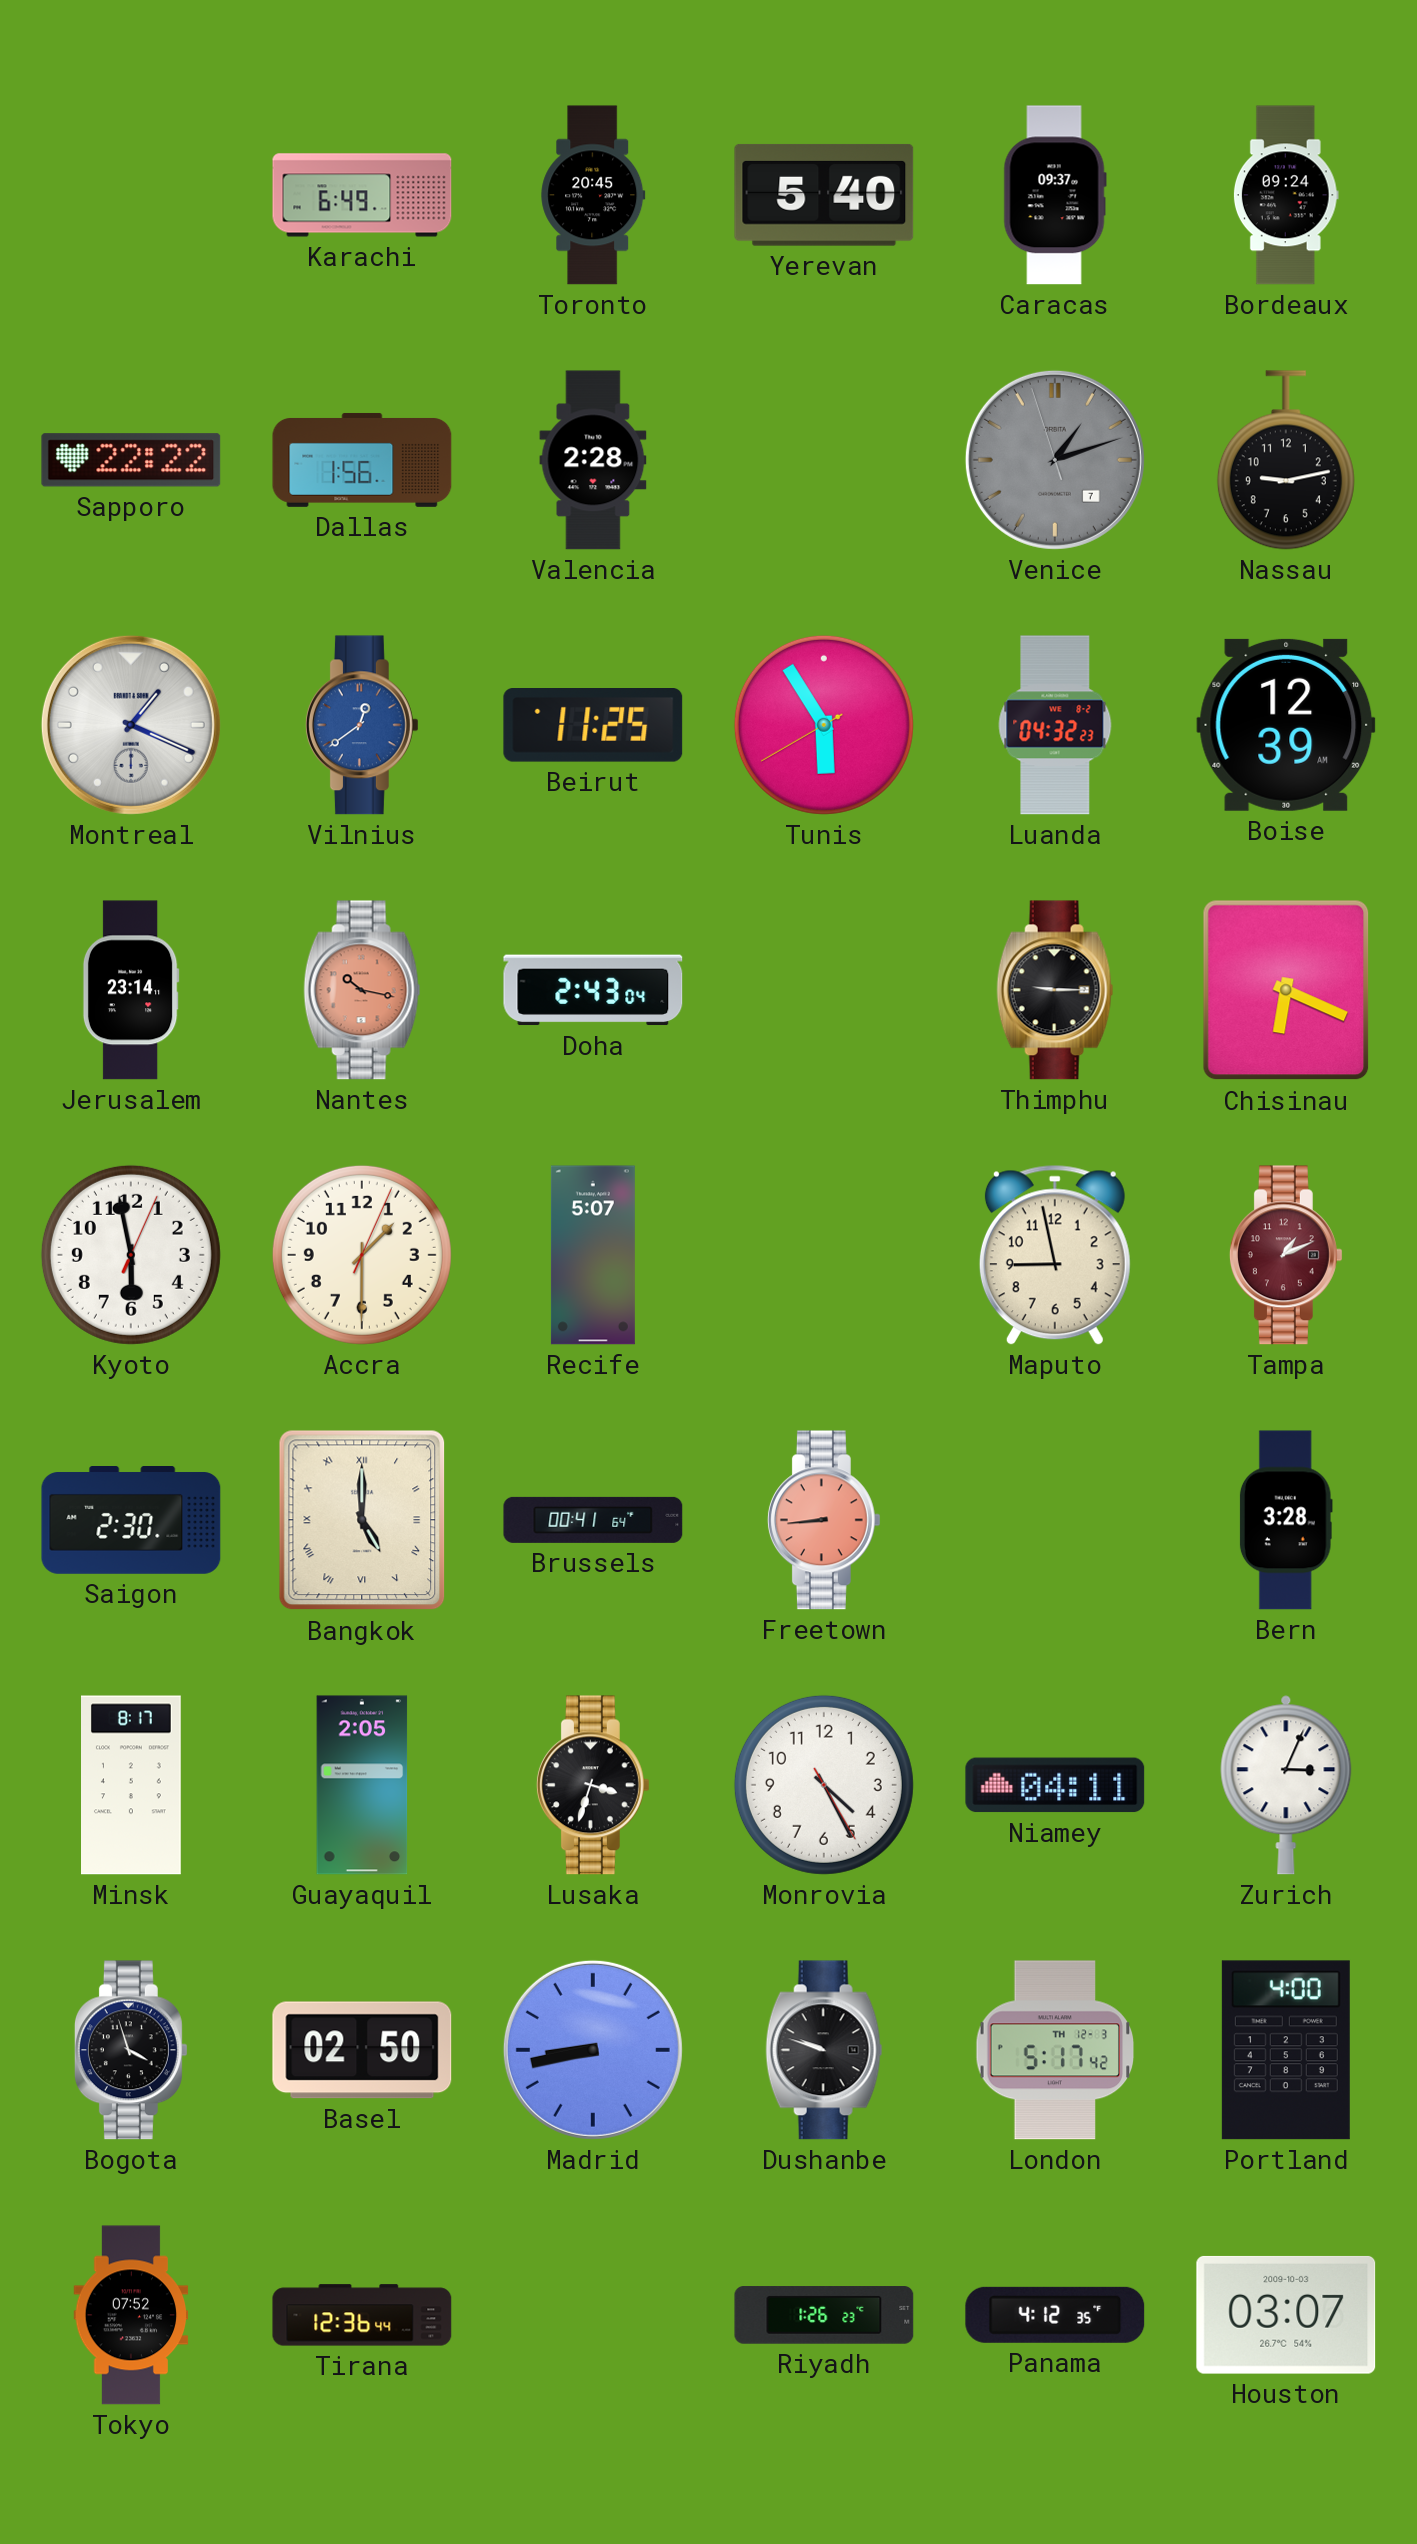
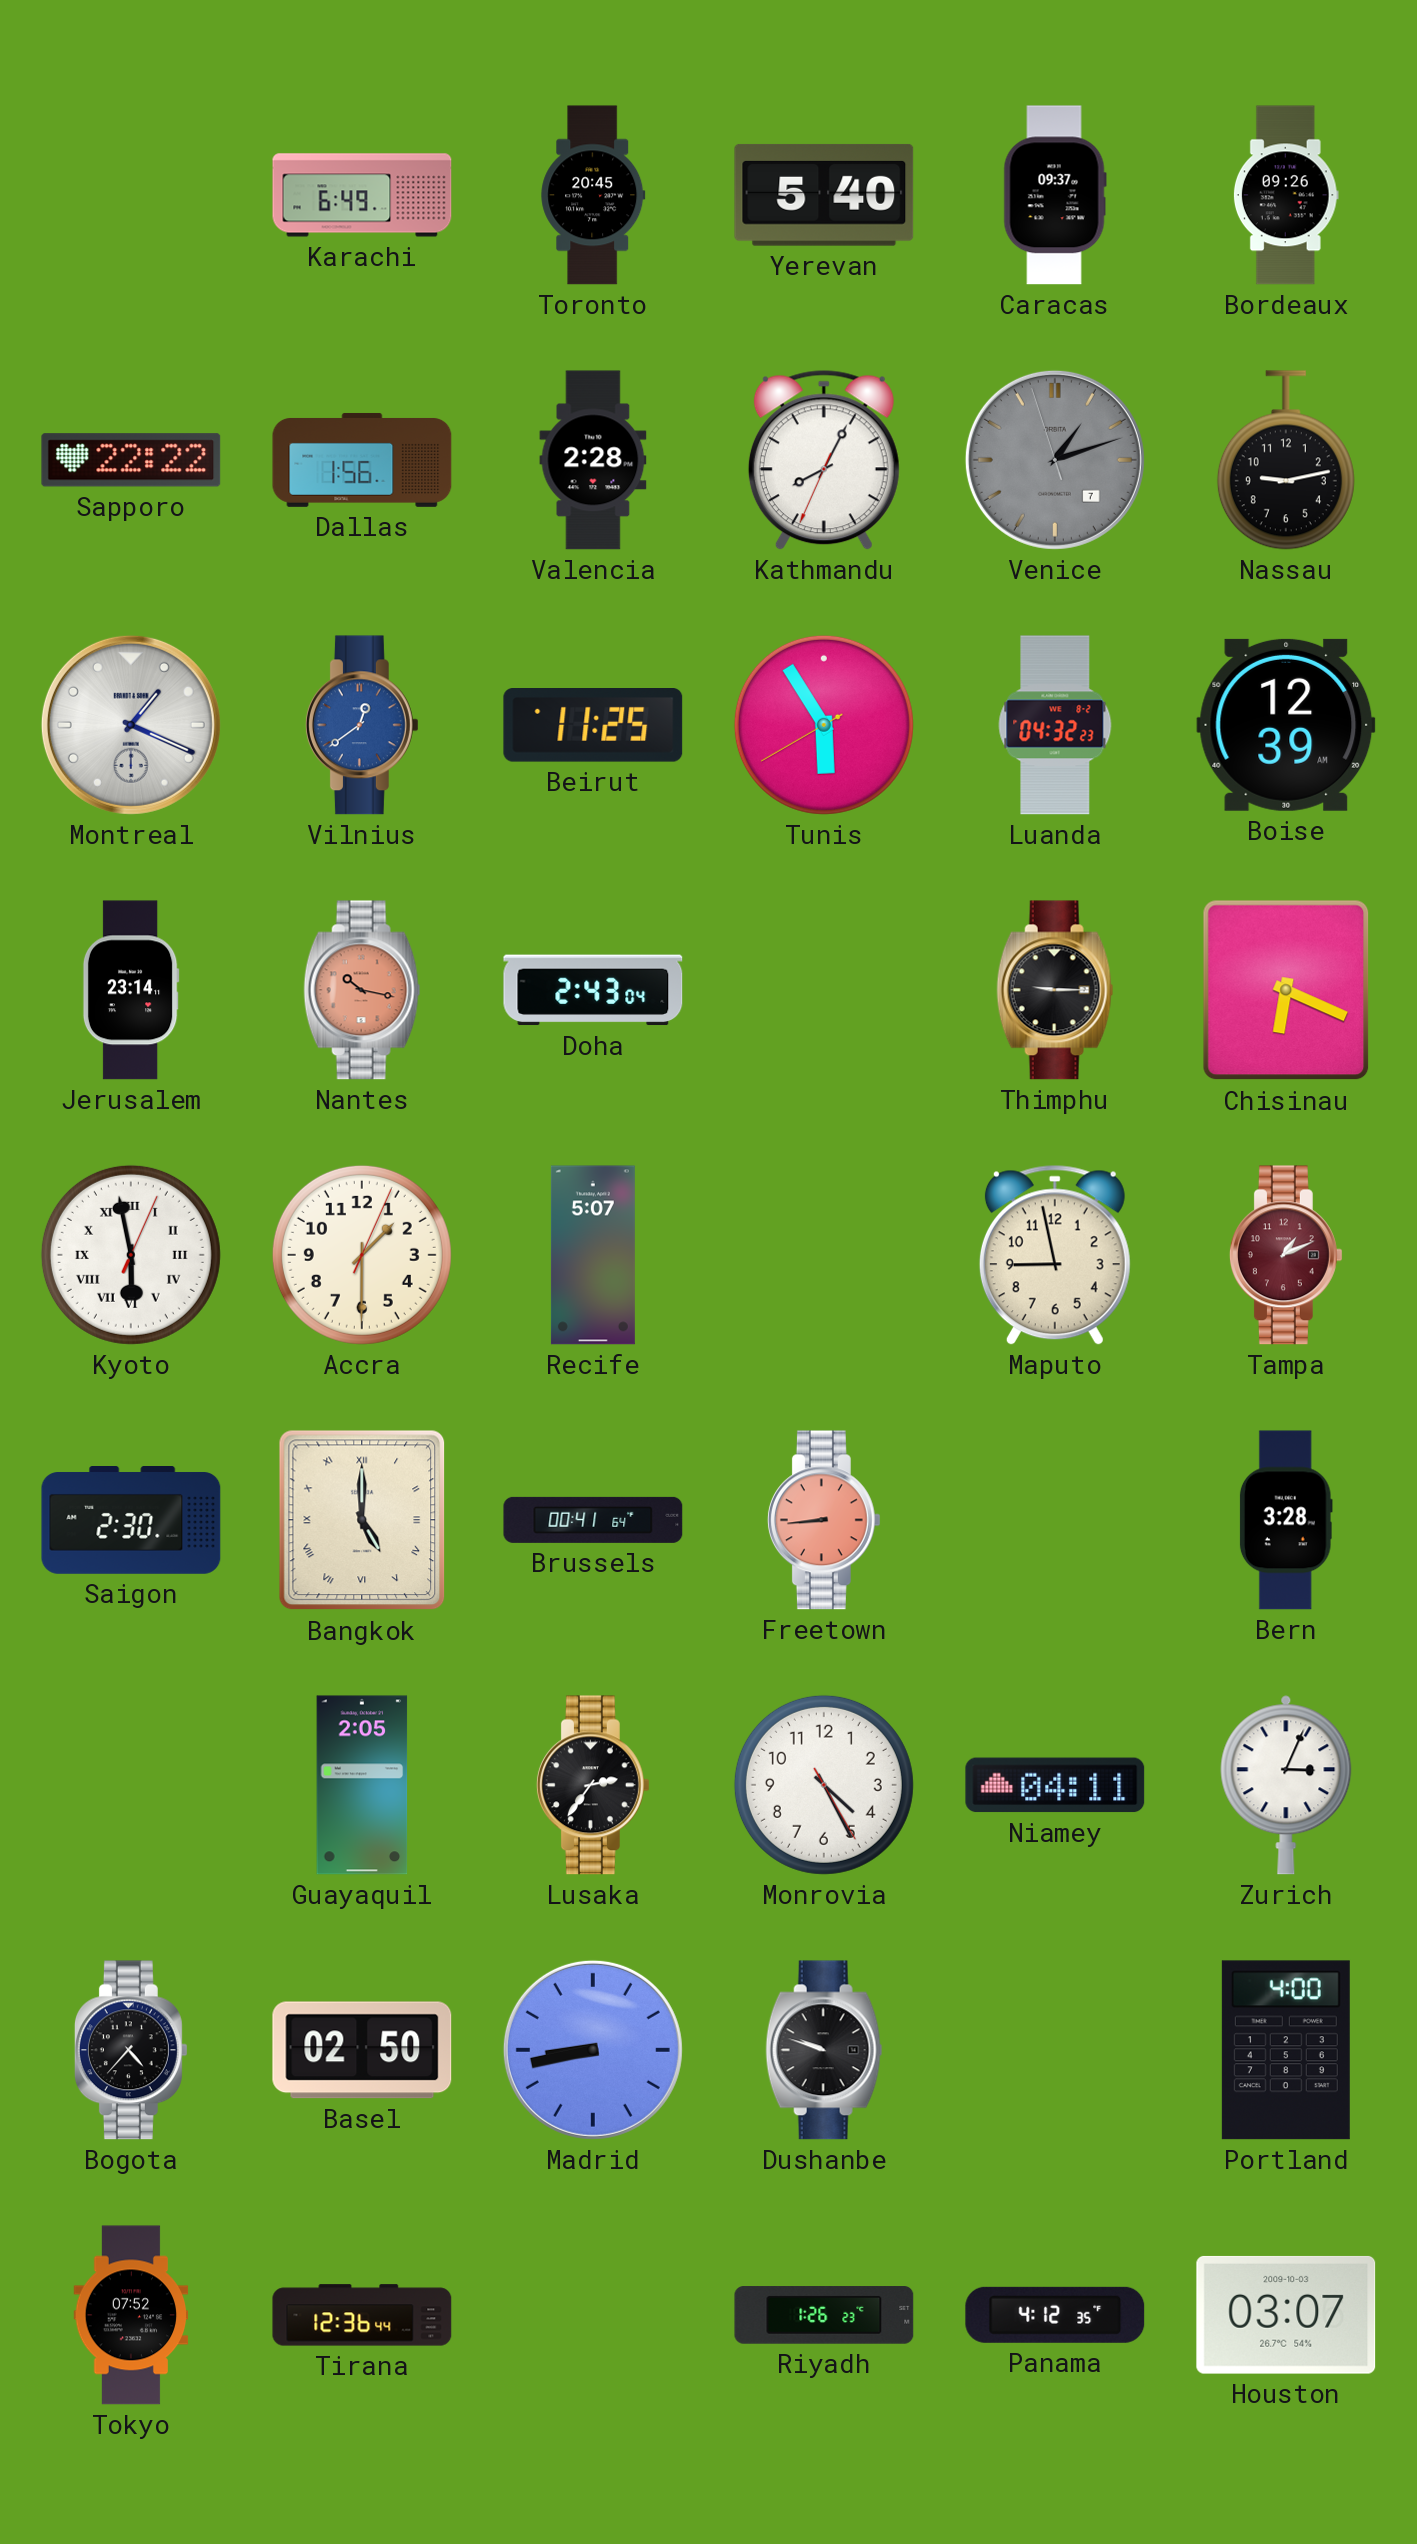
Bordeaux: 09:24 -> 09:26
Kathmandu: none -> 8:04
Kyoto numerals: Arabic -> Roman
Minsk: 8:17 -> none
Lusaka: 3:33 -> 2:36
Bogota: 3:57 -> 4:37
London: 5:17 -> none
